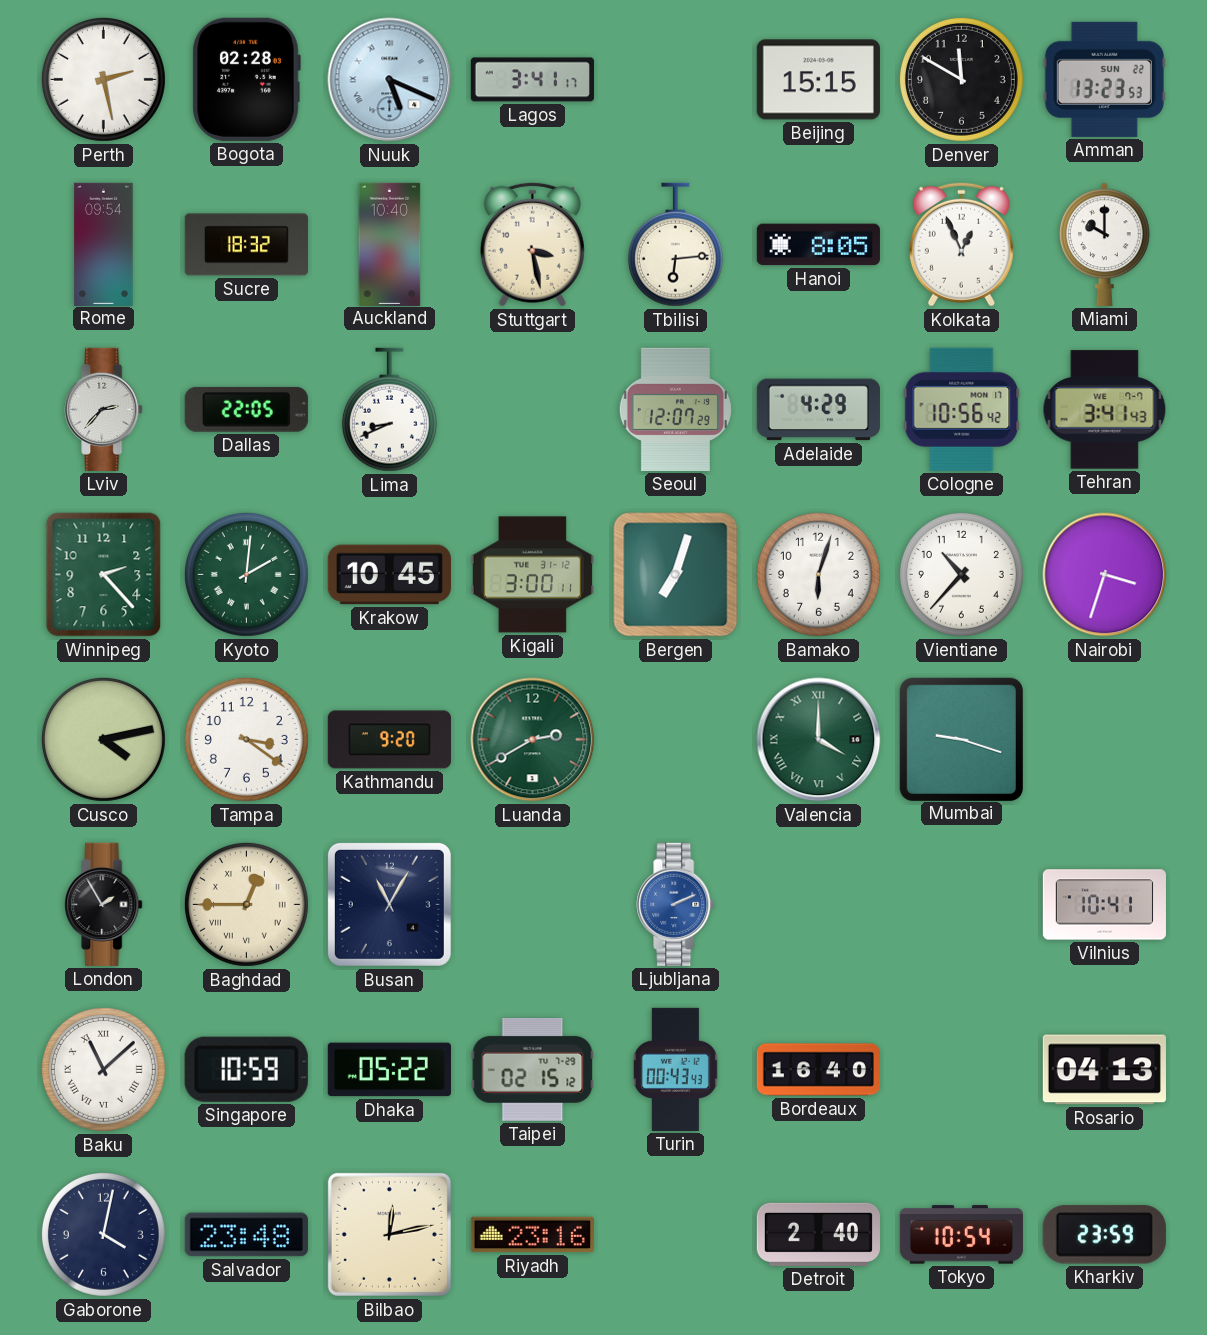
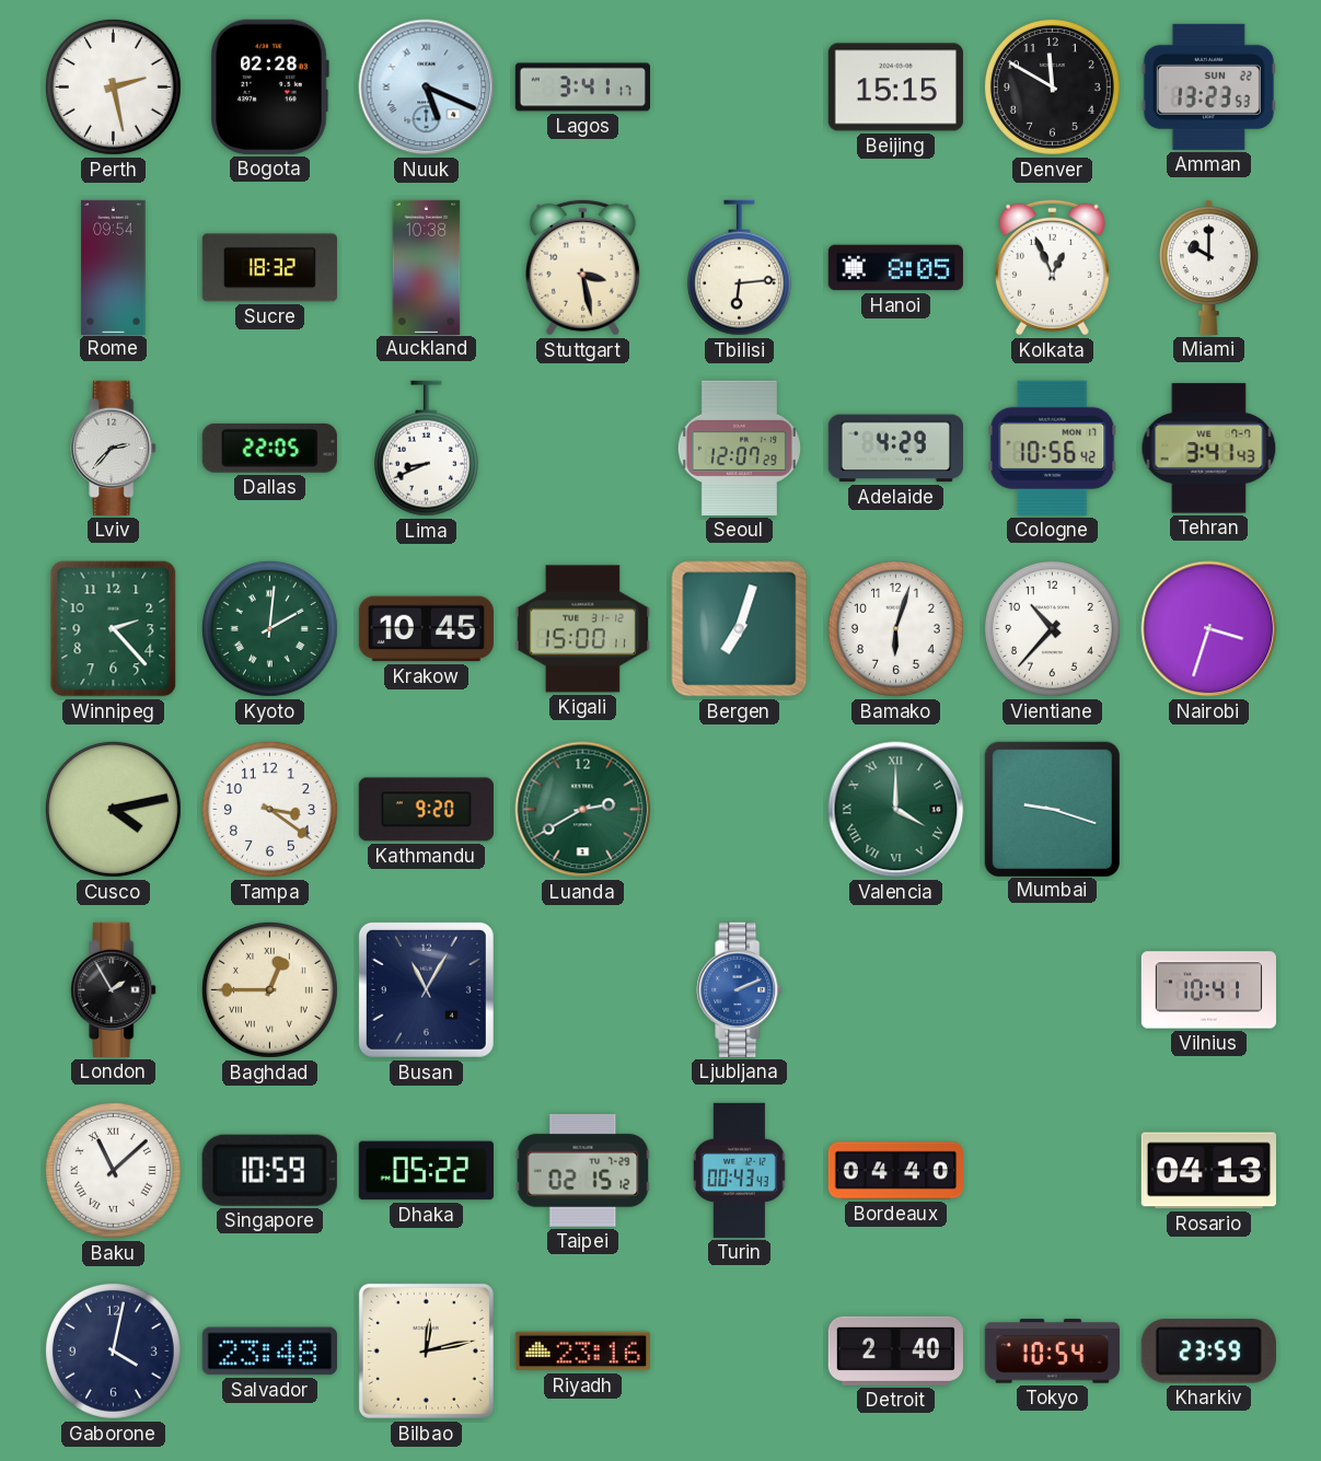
Auckland: 10:40 -> 10:38
Kigali: 3:00 -> 15:00
Bordeaux: 16:40 -> 04:40
